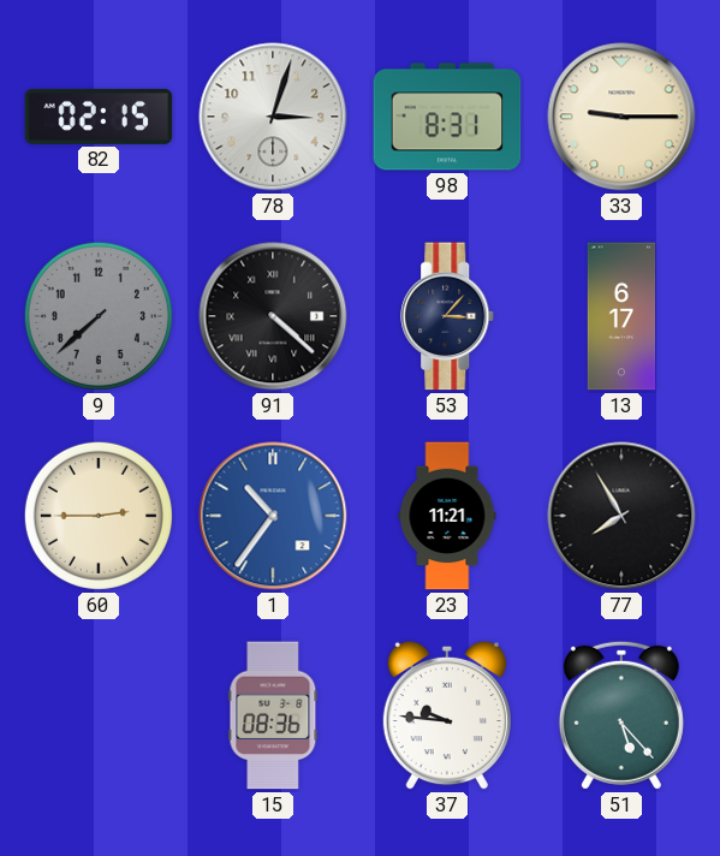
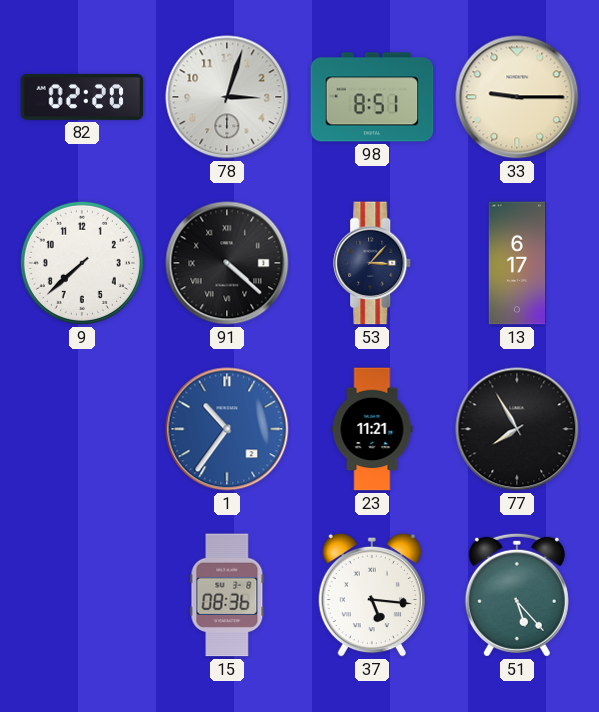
82: 02:15 -> 02:20
98: 8:31 -> 8:51
9 dial: grey -> white
60: 2:45 -> none
37: 9:46 -> 5:16
